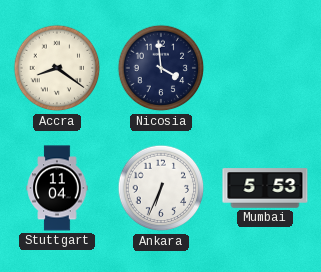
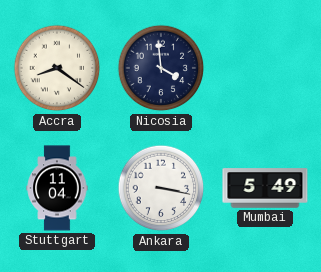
Ankara: 6:34 -> 3:17
Mumbai: 5:53 -> 5:49
